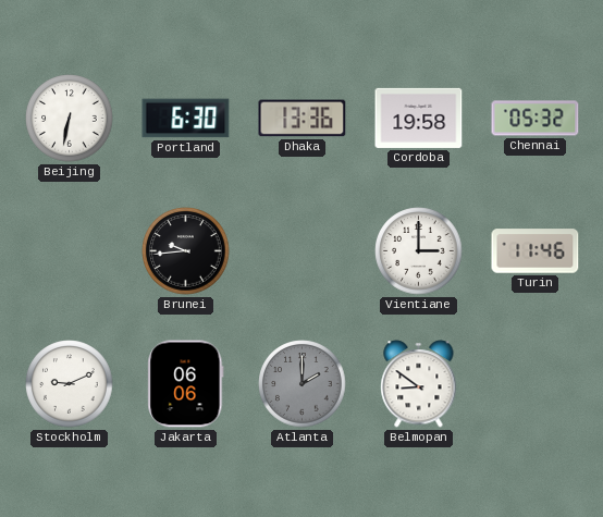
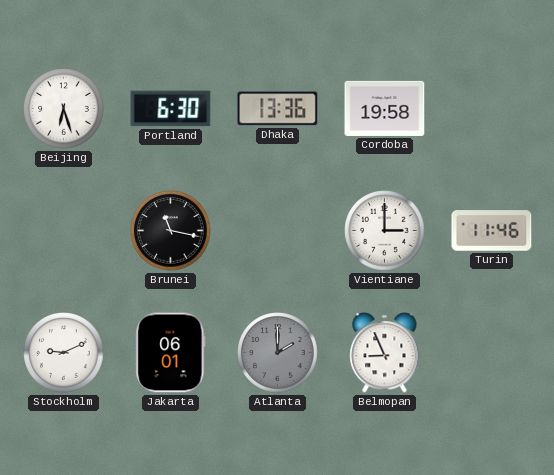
Beijing: 6:32 -> 6:27
Chennai: 05:32 -> none
Brunei: 9:44 -> 11:17
Jakarta: 06:06 -> 06:01
Belmopan: 8:51 -> 8:56
